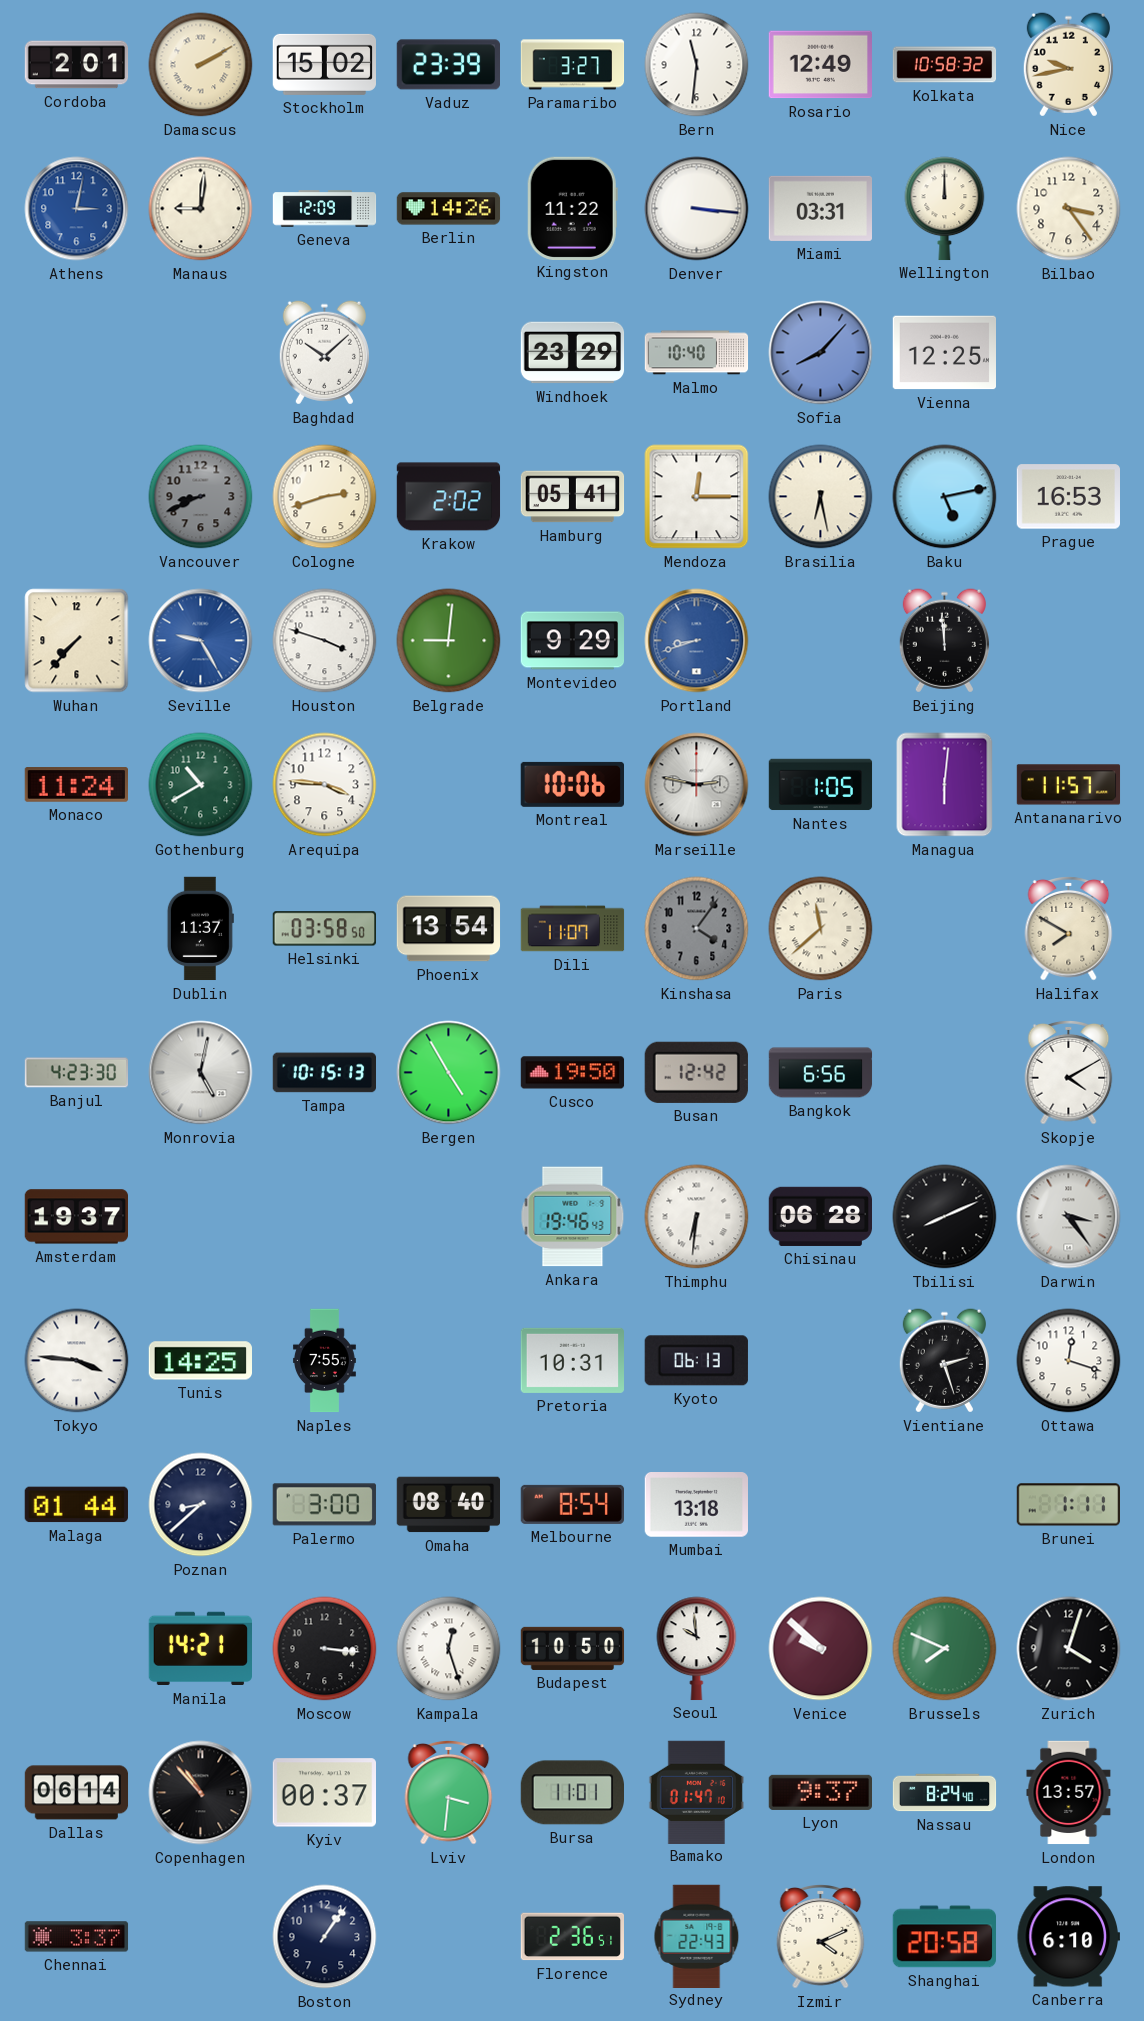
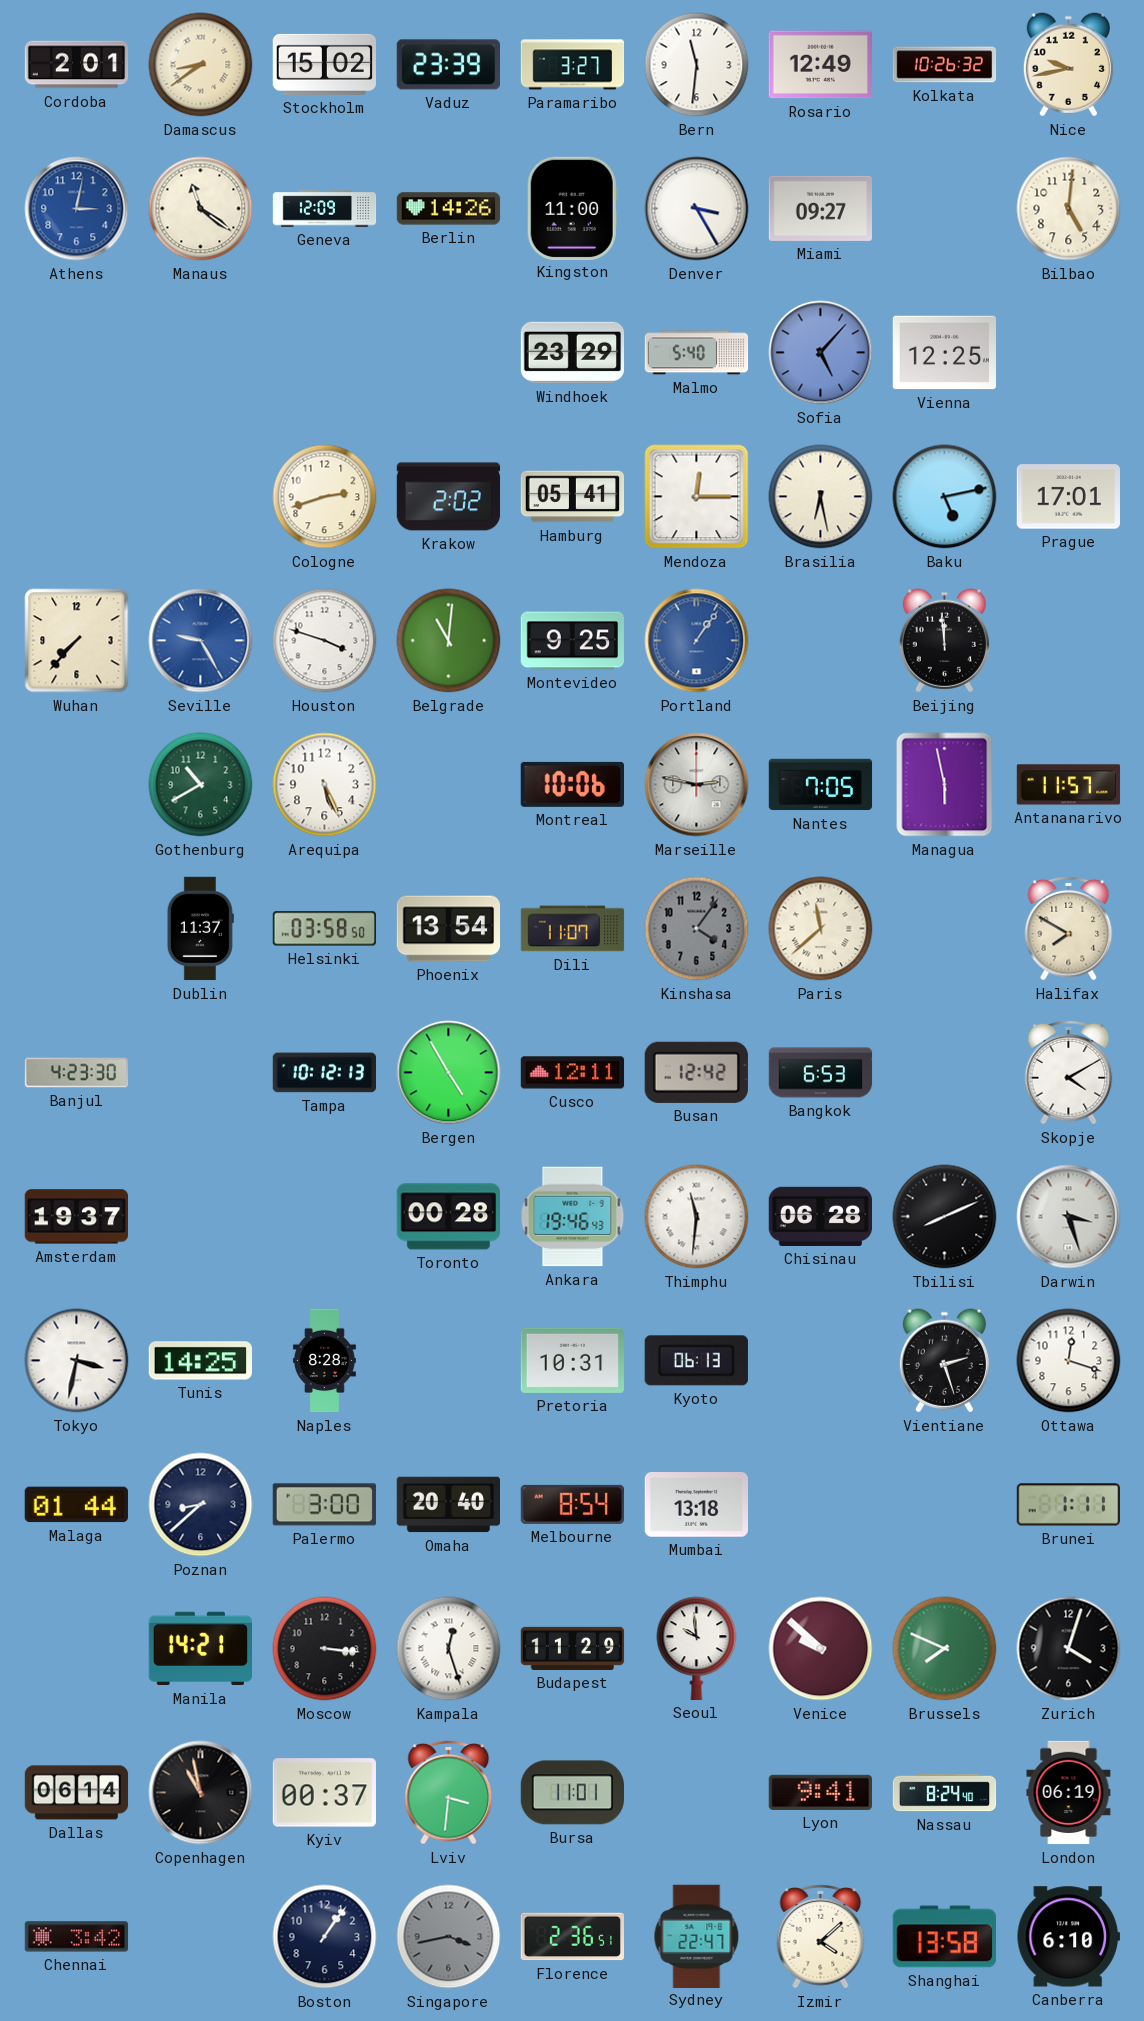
Damascus: 2:10 -> 8:39
Kolkata: 10:58 -> 10:26
Manaus: 9:01 -> 11:21
Kingston: 11:22 -> 11:00
Denver: 3:16 -> 3:25
Miami: 03:31 -> 09:27
Wellington: 12:00 -> none
Bilbao: 3:24 -> 5:01
Baghdad: 10:08 -> none
Malmo: 10:40 -> 5:40
Sofia: 8:07 -> 5:07
Vancouver: 8:41 -> none
Prague: 16:53 -> 17:01
Belgrade: 9:01 -> 11:01
Montevideo: 9:29 -> 9:25
Portland: 8:42 -> 1:06
Monaco: 11:24 -> none
Arequipa: 3:46 -> 5:26
Nantes: 1:05 -> 7:05
Managua: 6:01 -> 5:58
Monrovia: 5:02 -> none
Tampa: 10:15 -> 10:12
Cusco: 19:50 -> 12:11
Bangkok: 6:56 -> 6:53
Toronto: none -> 00:28
Thimphu: 6:31 -> 11:31
Darwin: 3:24 -> 3:27
Tokyo: 3:46 -> 3:32
Naples: 7:55 -> 8:28
Omaha: 08:40 -> 20:40
Budapest: 10:50 -> 11:29
Copenhagen: 10:53 -> 10:58
Bamako: 01:47 -> none
Lyon: 9:37 -> 9:41
London: 13:57 -> 06:19
Chennai: 3:37 -> 3:42
Singapore: none -> 3:43
Sydney: 22:43 -> 22:47
Izmir: 4:11 -> 4:08
Shanghai: 20:58 -> 13:58
